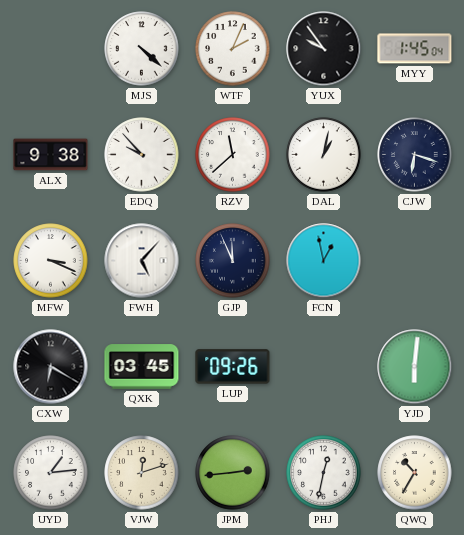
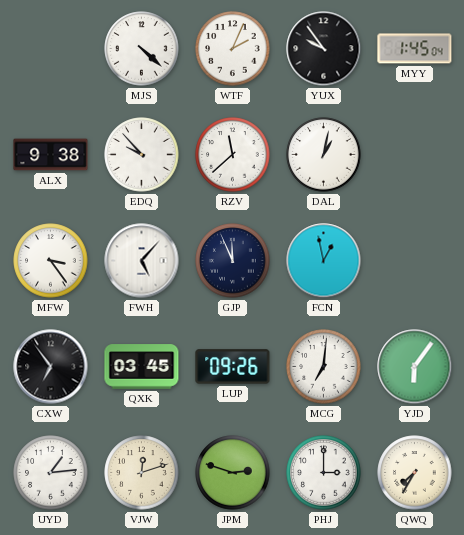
CJW: 6:18 -> none
MFW: 3:19 -> 3:24
CXW: 6:20 -> 6:54
MCG: none -> 7:01
YJD: 6:01 -> 6:06
JPM: 2:44 -> 2:48
PHJ: 12:32 -> 3:00
QWQ: 10:35 -> 7:35
